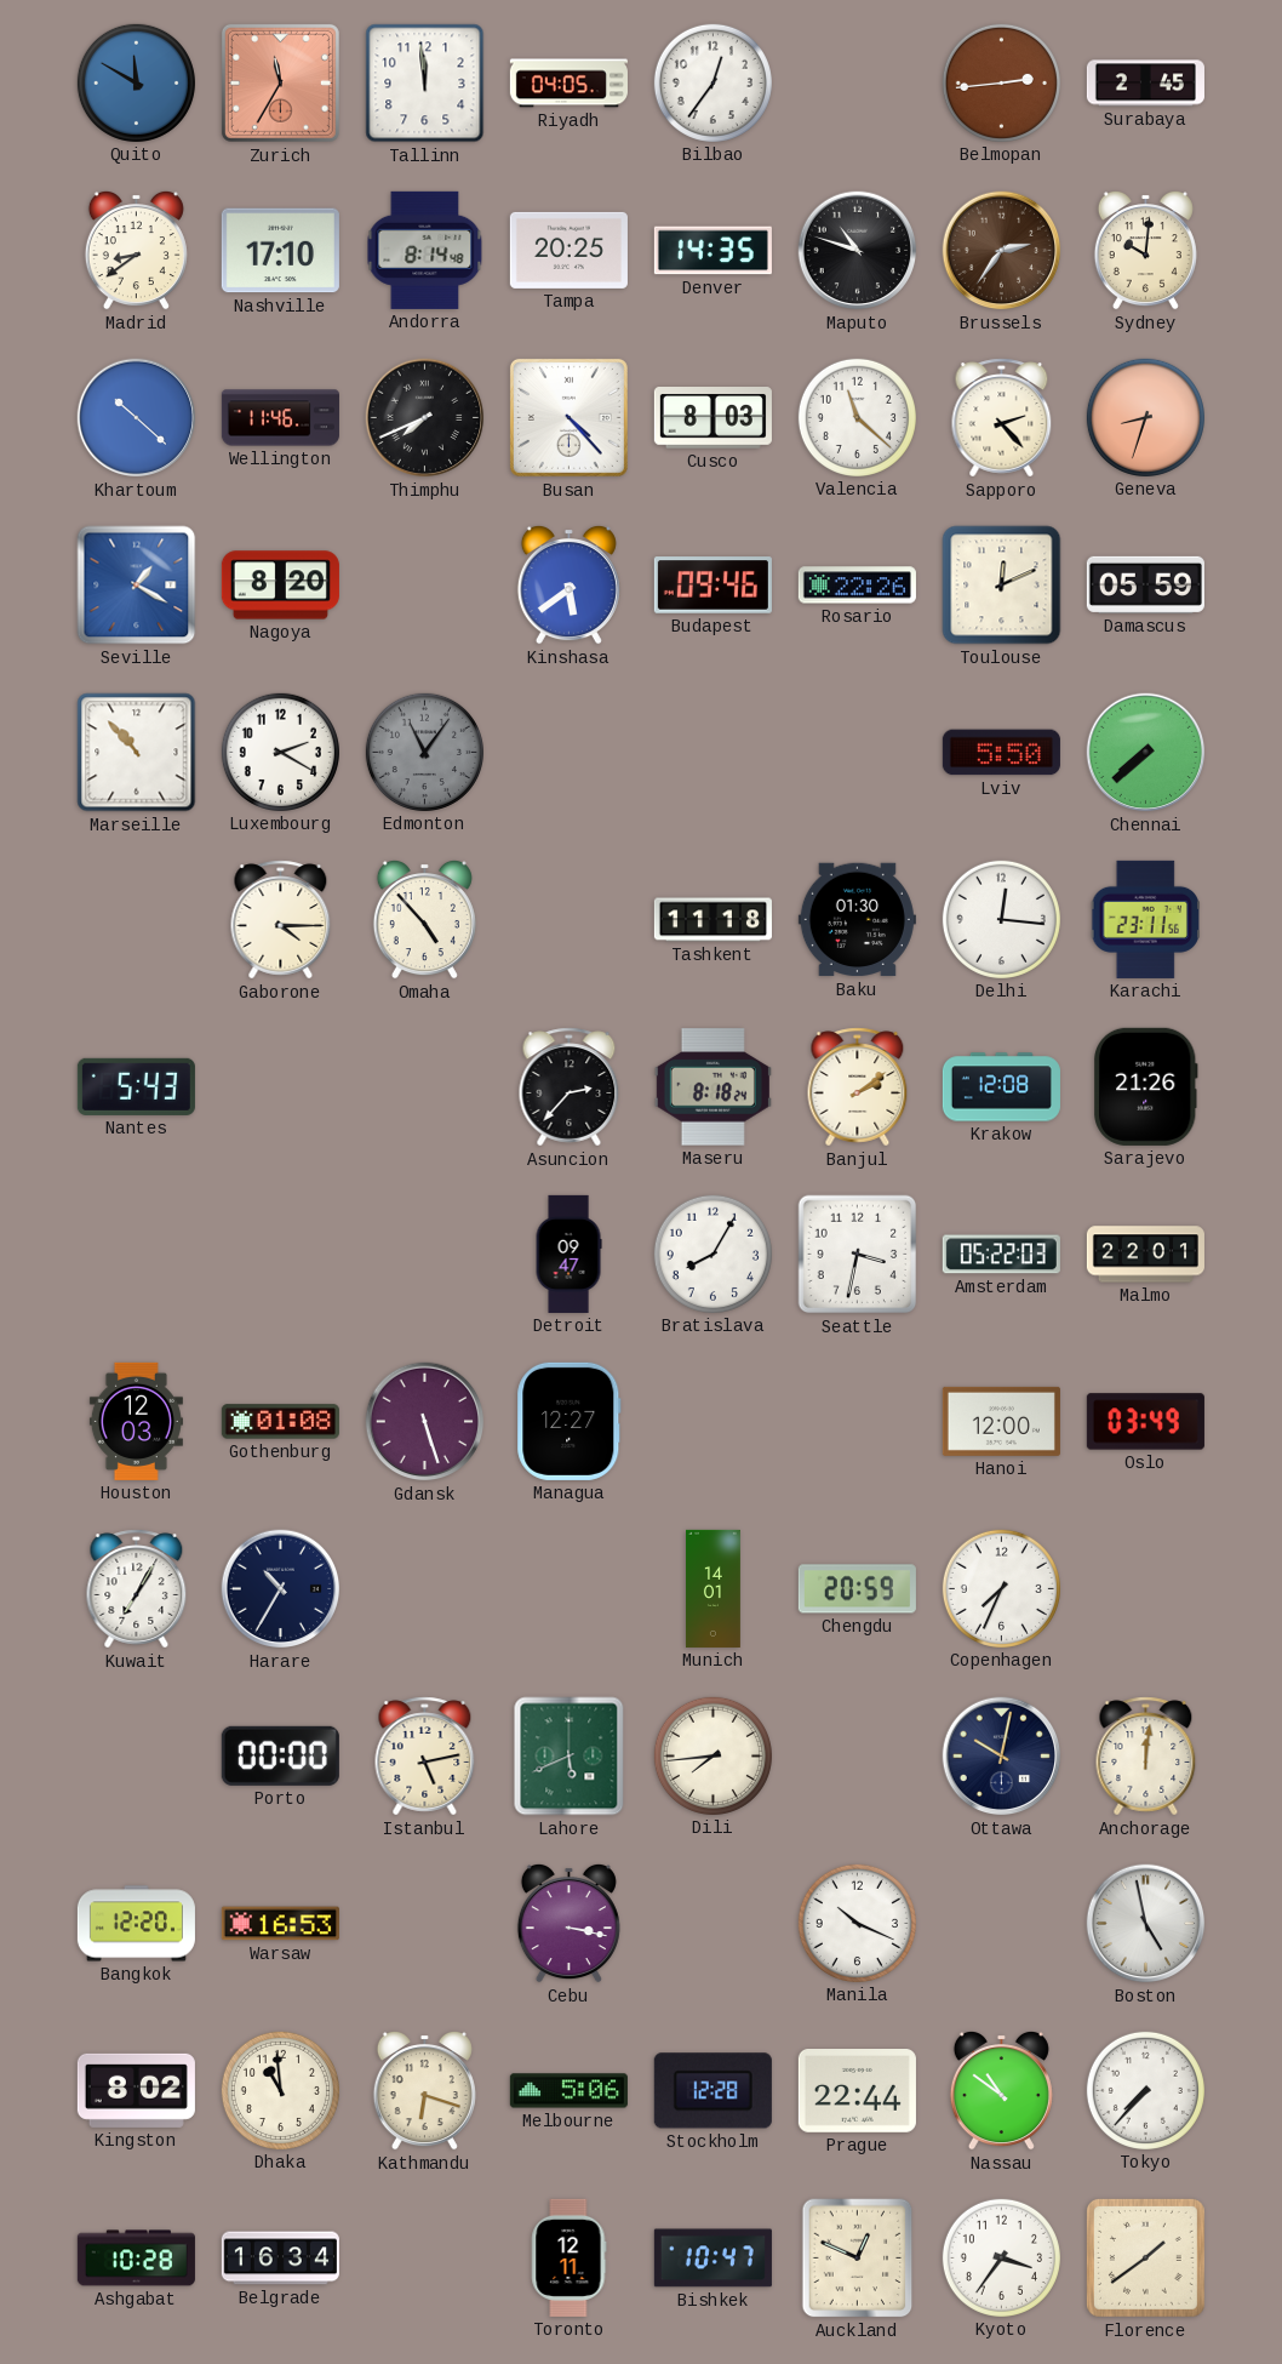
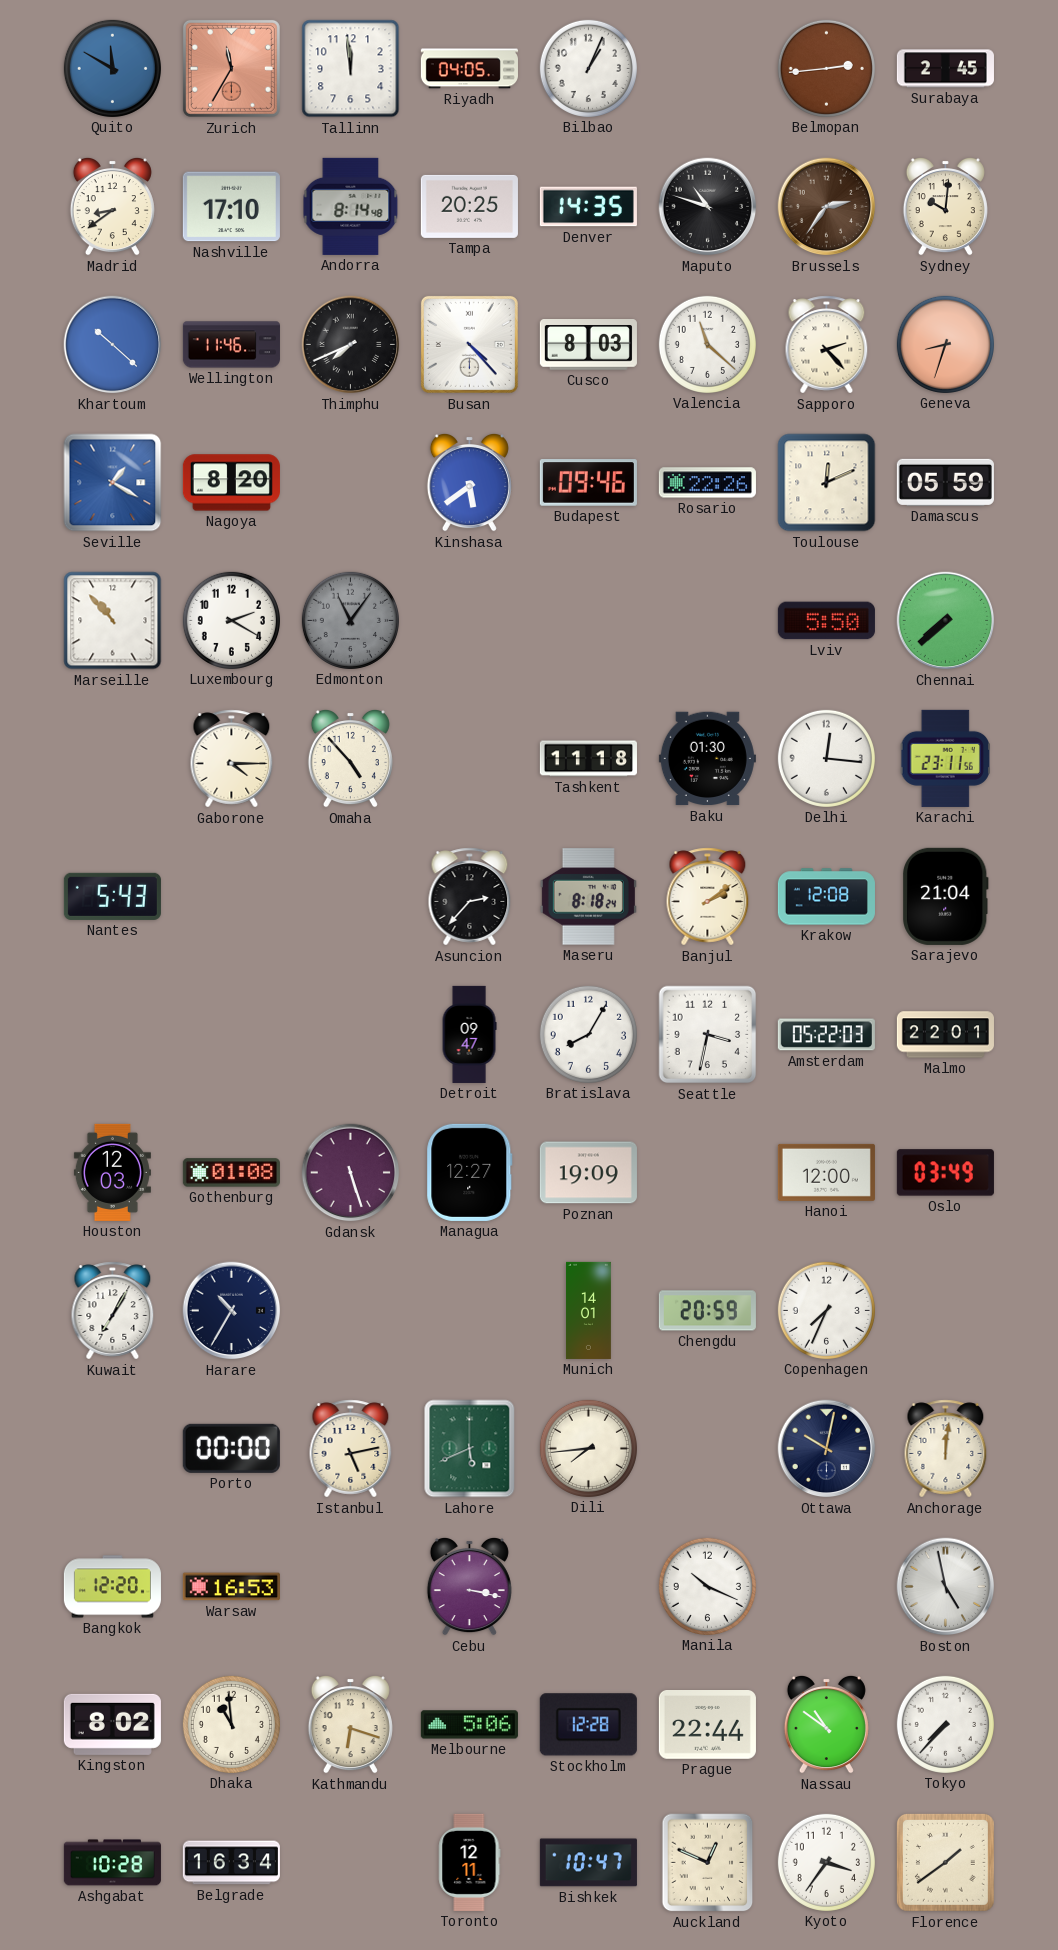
Bilbao: 12:36 -> 1:04
Sarajevo: 21:26 -> 21:04
Poznan: none -> 19:09
